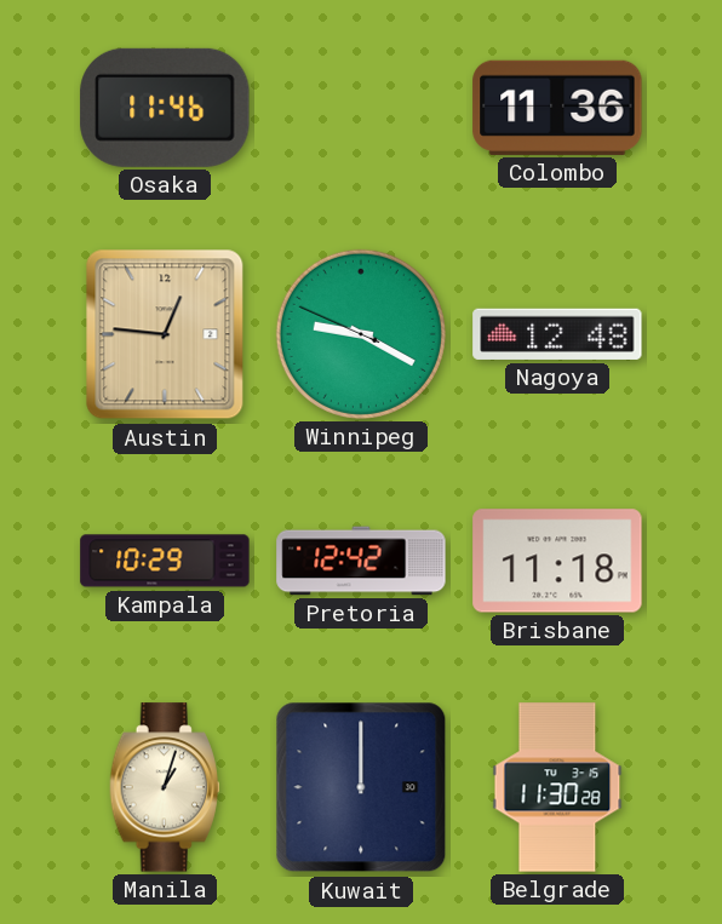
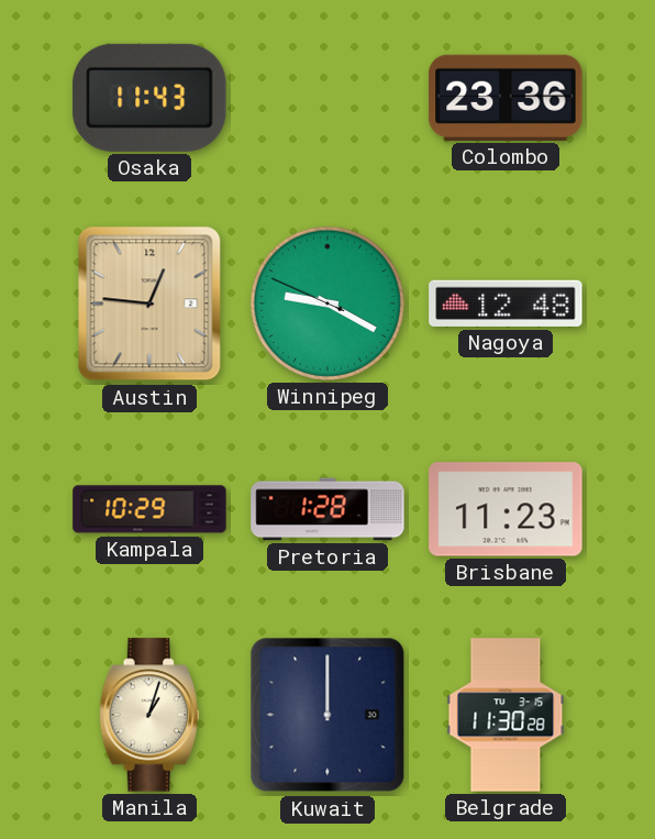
Osaka: 11:46 -> 11:43
Colombo: 11:36 -> 23:36
Pretoria: 12:42 -> 1:28
Brisbane: 11:18 -> 11:23
